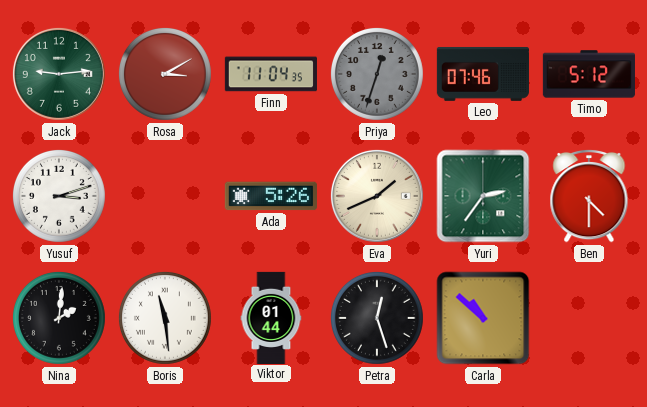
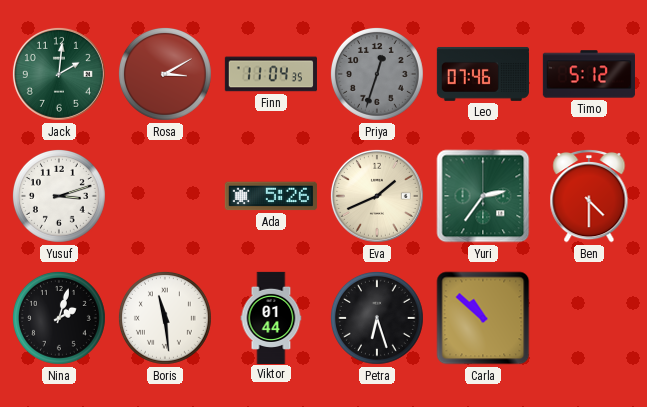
Jack: 9:14 -> 2:01
Nina: 2:01 -> 2:03
Petra: 12:27 -> 6:27
